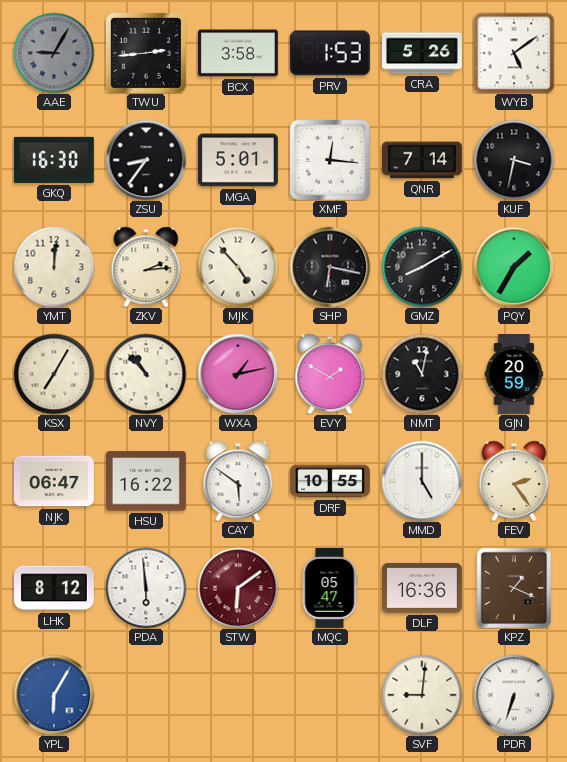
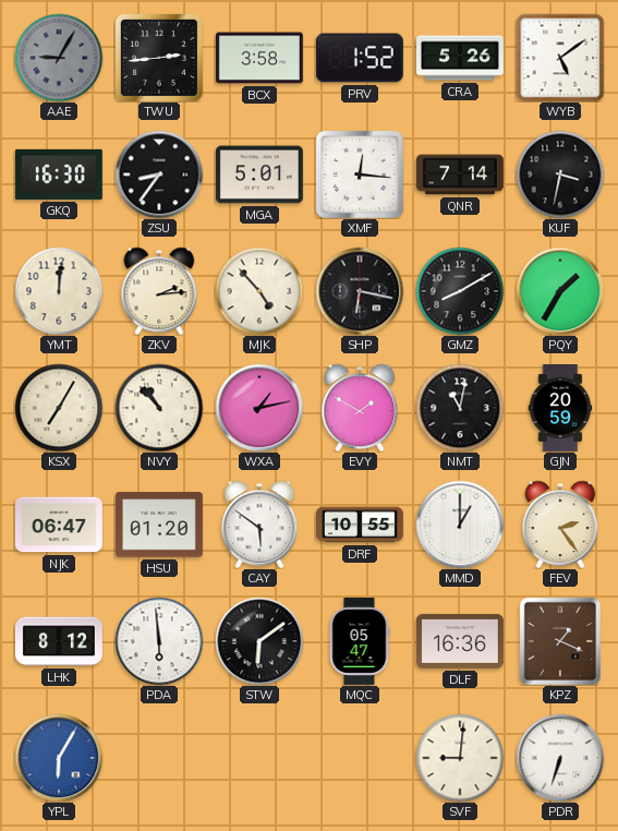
PRV: 1:53 -> 1:52
HSU: 16:22 -> 01:20
MMD: 5:00 -> 1:00
STW dial: burgundy -> black
